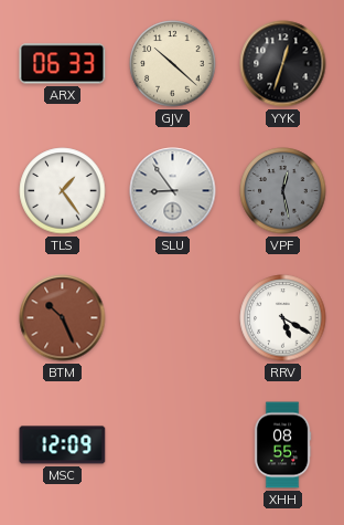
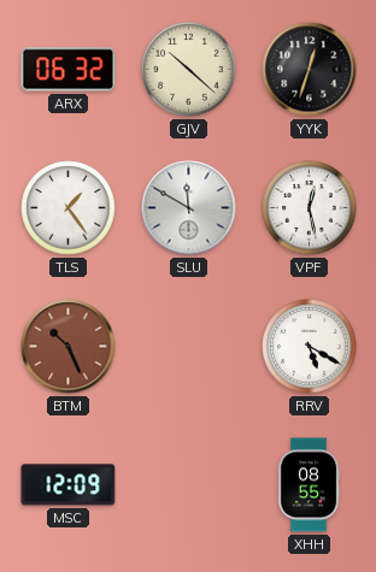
ARX: 06:33 -> 06:32
SLU: 8:54 -> 11:50
VPF dial: grey -> white
